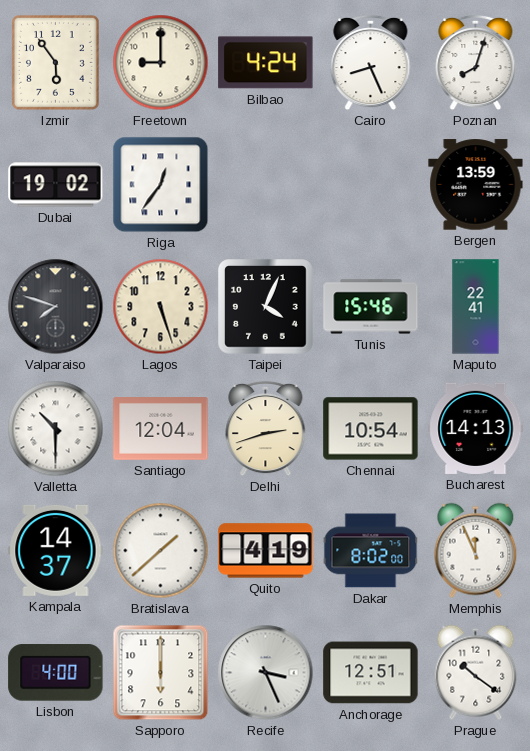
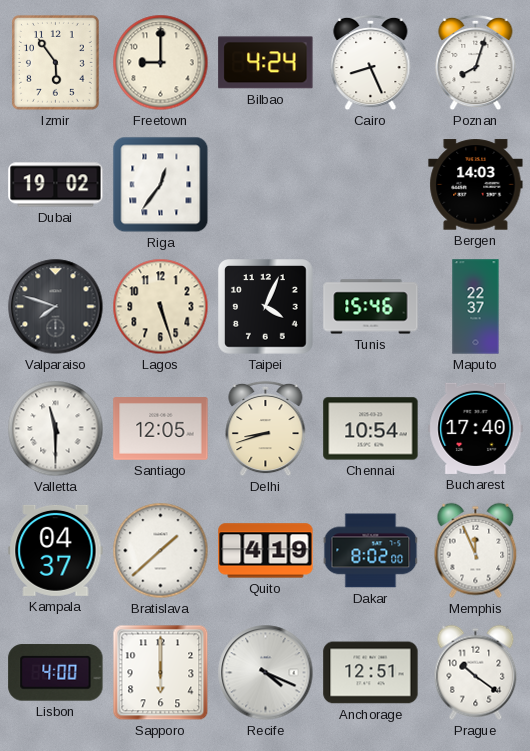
Bergen: 13:59 -> 14:03
Maputo: 22:41 -> 22:37
Valletta: 10:30 -> 11:30
Santiago: 12:04 -> 12:05
Delhi: 2:42 -> 8:42
Bucharest: 14:13 -> 17:40
Kampala: 14:37 -> 04:37
Recife: 3:26 -> 4:19
